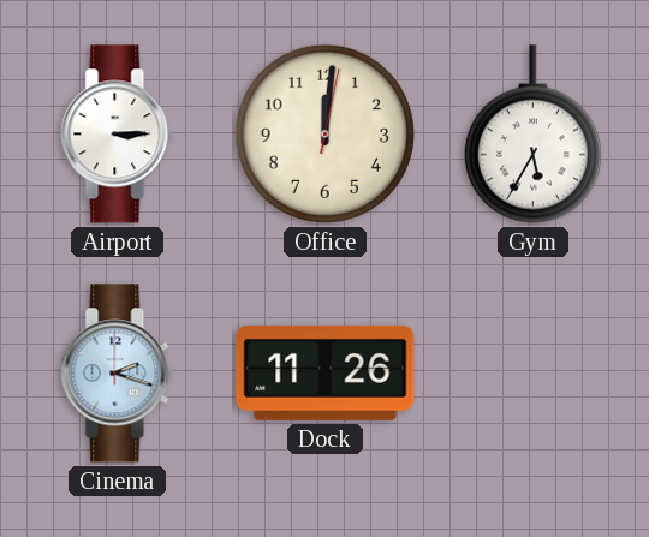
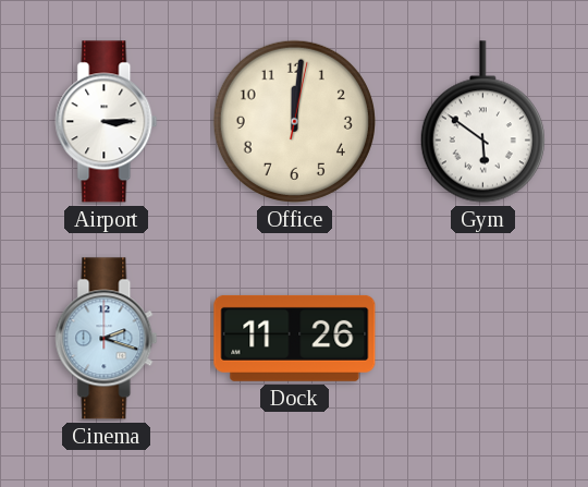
Gym: 5:35 -> 5:51
